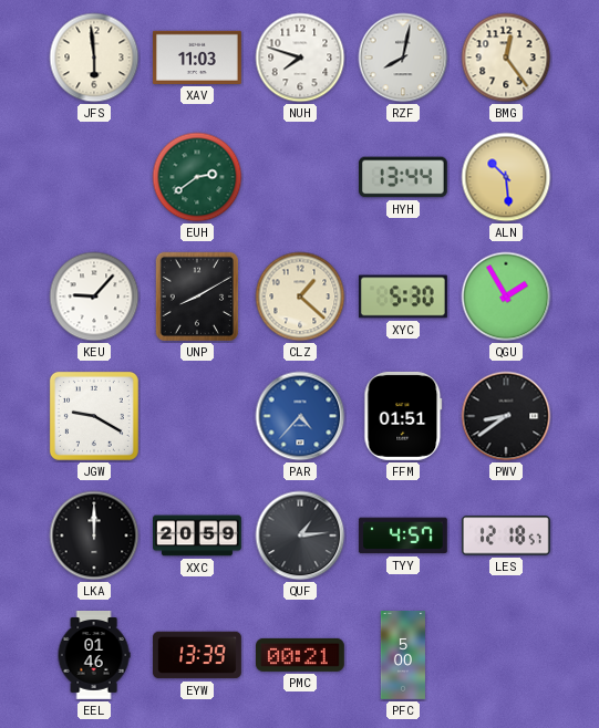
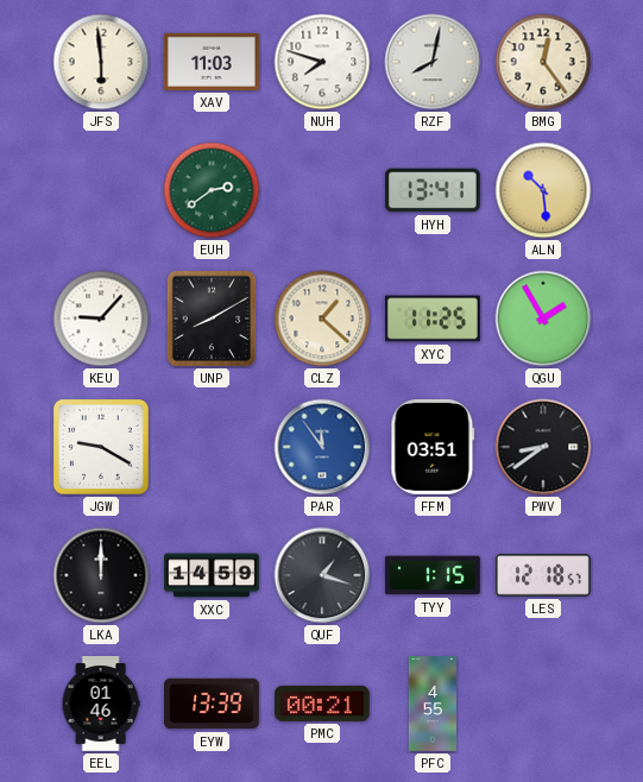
HYH: 13:44 -> 13:41
XYC: 5:30 -> 11:25
PAR: 4:37 -> 11:54
FFM: 01:51 -> 03:51
XXC: 20:59 -> 14:59
QUF: 1:14 -> 1:18
TYY: 4:57 -> 1:15
PFC: 5:00 -> 4:55
